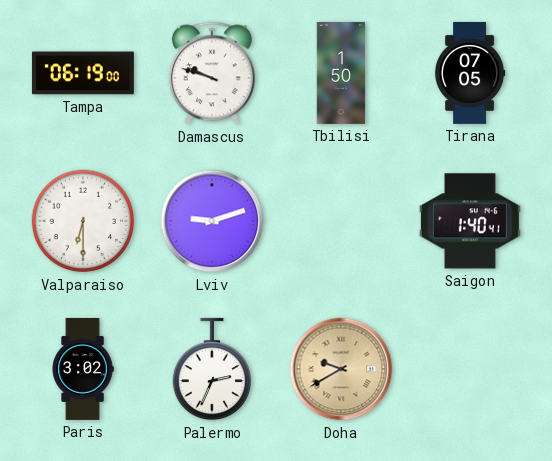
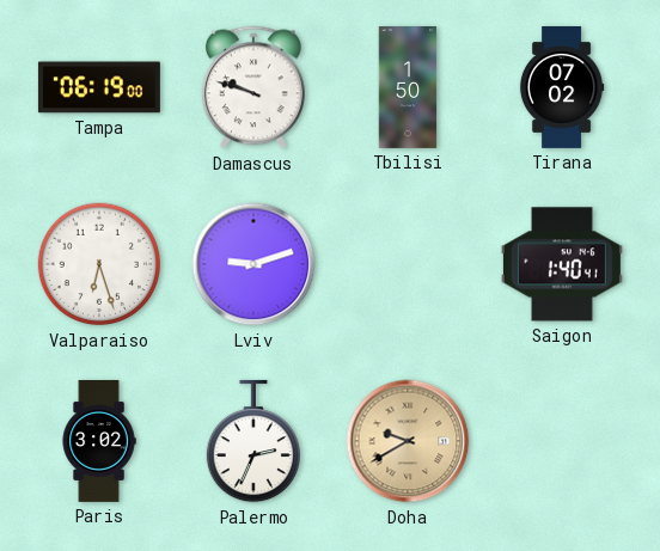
Tirana: 07:05 -> 07:02
Valparaiso: 6:30 -> 6:27
